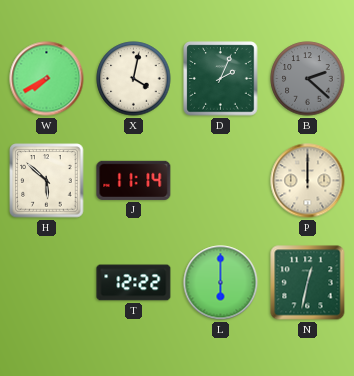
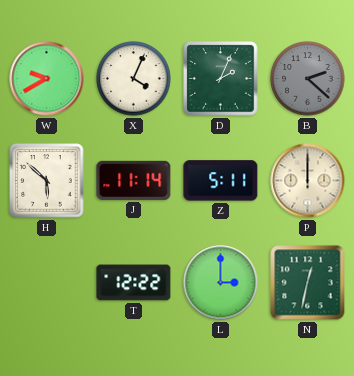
W: 7:40 -> 9:40
X: 4:02 -> 4:04
Z: none -> 5:11
L: 6:00 -> 3:00
